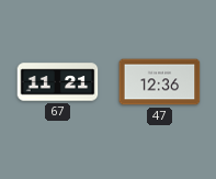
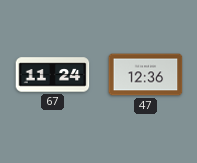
67: 11:21 -> 11:24
